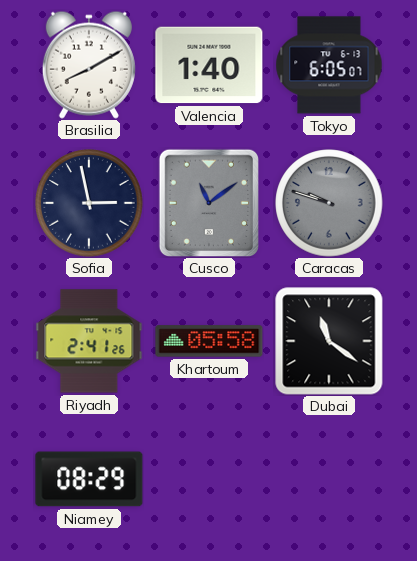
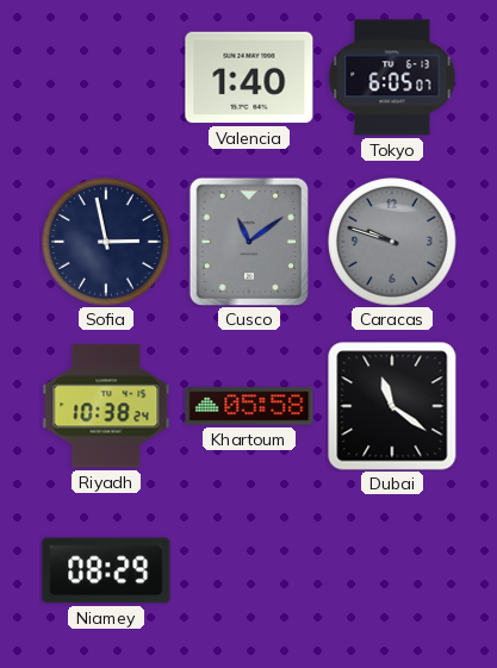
Brasilia: 8:10 -> none
Riyadh: 2:41 -> 10:38
